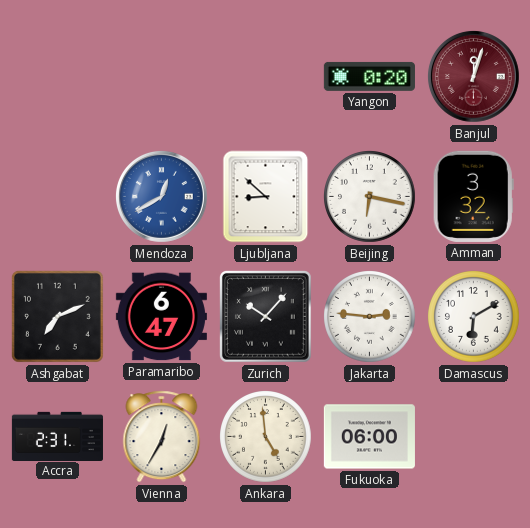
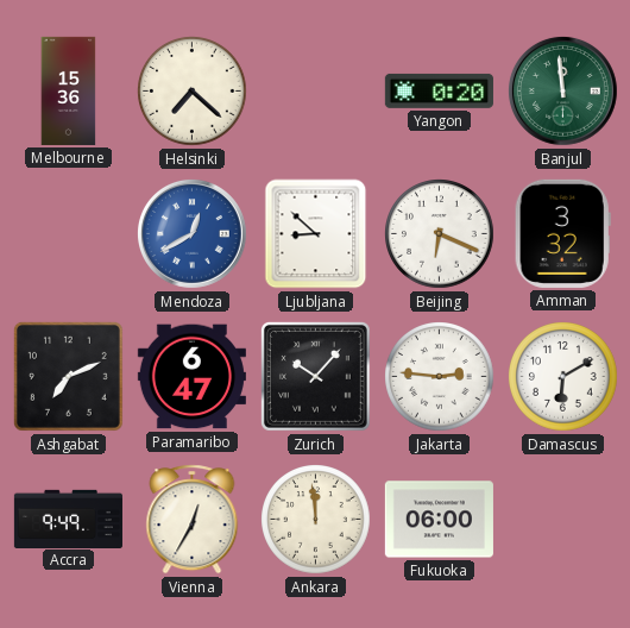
Melbourne: none -> 15:36
Helsinki: none -> 7:22
Banjul: 12:03 -> 11:59
Banjul dial: burgundy -> green
Beijing: 6:17 -> 6:19
Accra: 2:31 -> 9:49
Ankara: 4:59 -> 11:59
